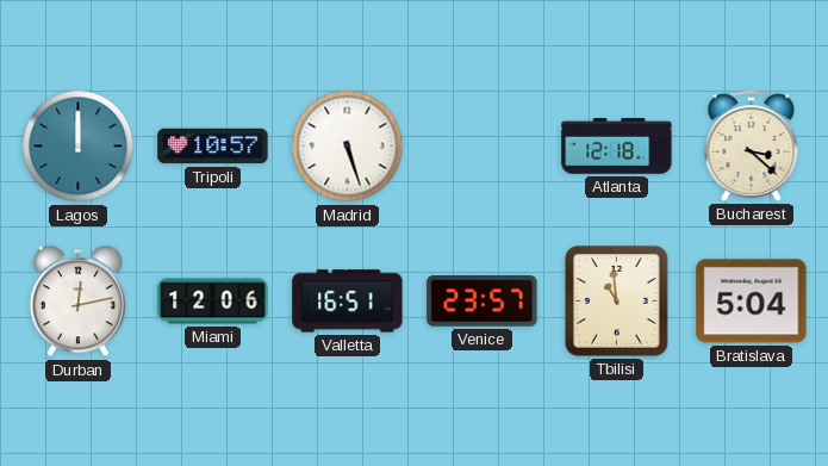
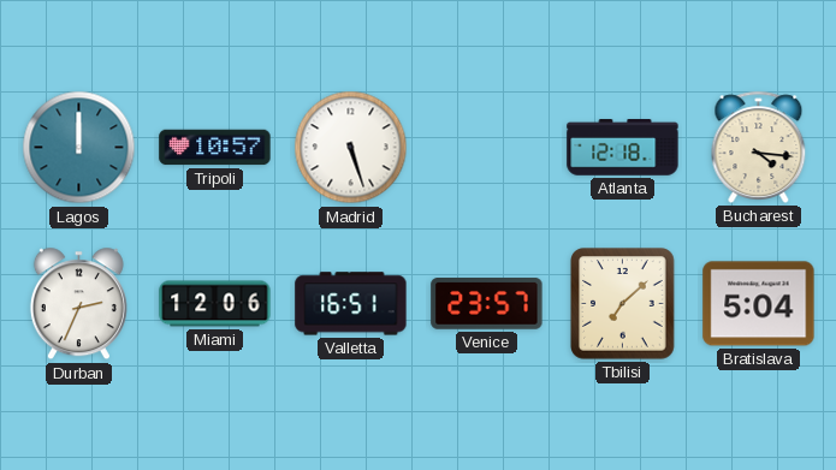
Bucharest: 3:22 -> 4:16
Durban: 12:13 -> 2:34
Tbilisi: 10:59 -> 7:08
